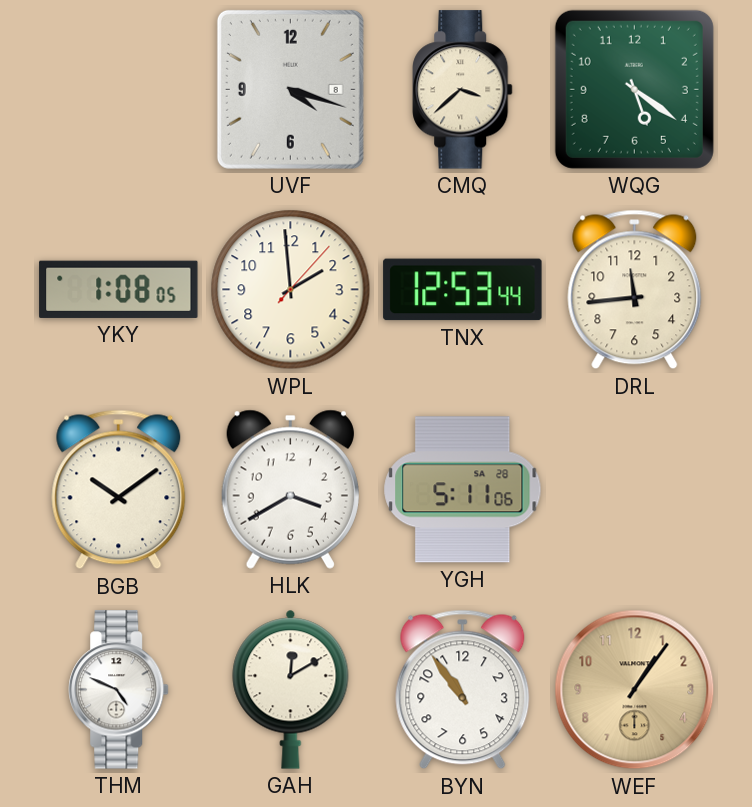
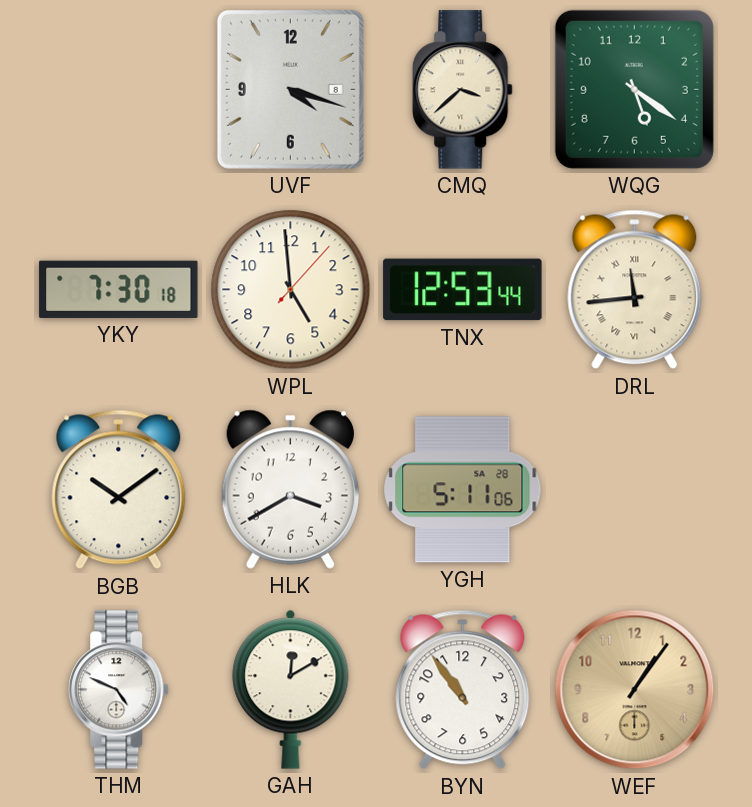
YKY: 1:08 -> 7:30
WPL: 1:59 -> 4:59
DRL numerals: Arabic -> Roman
